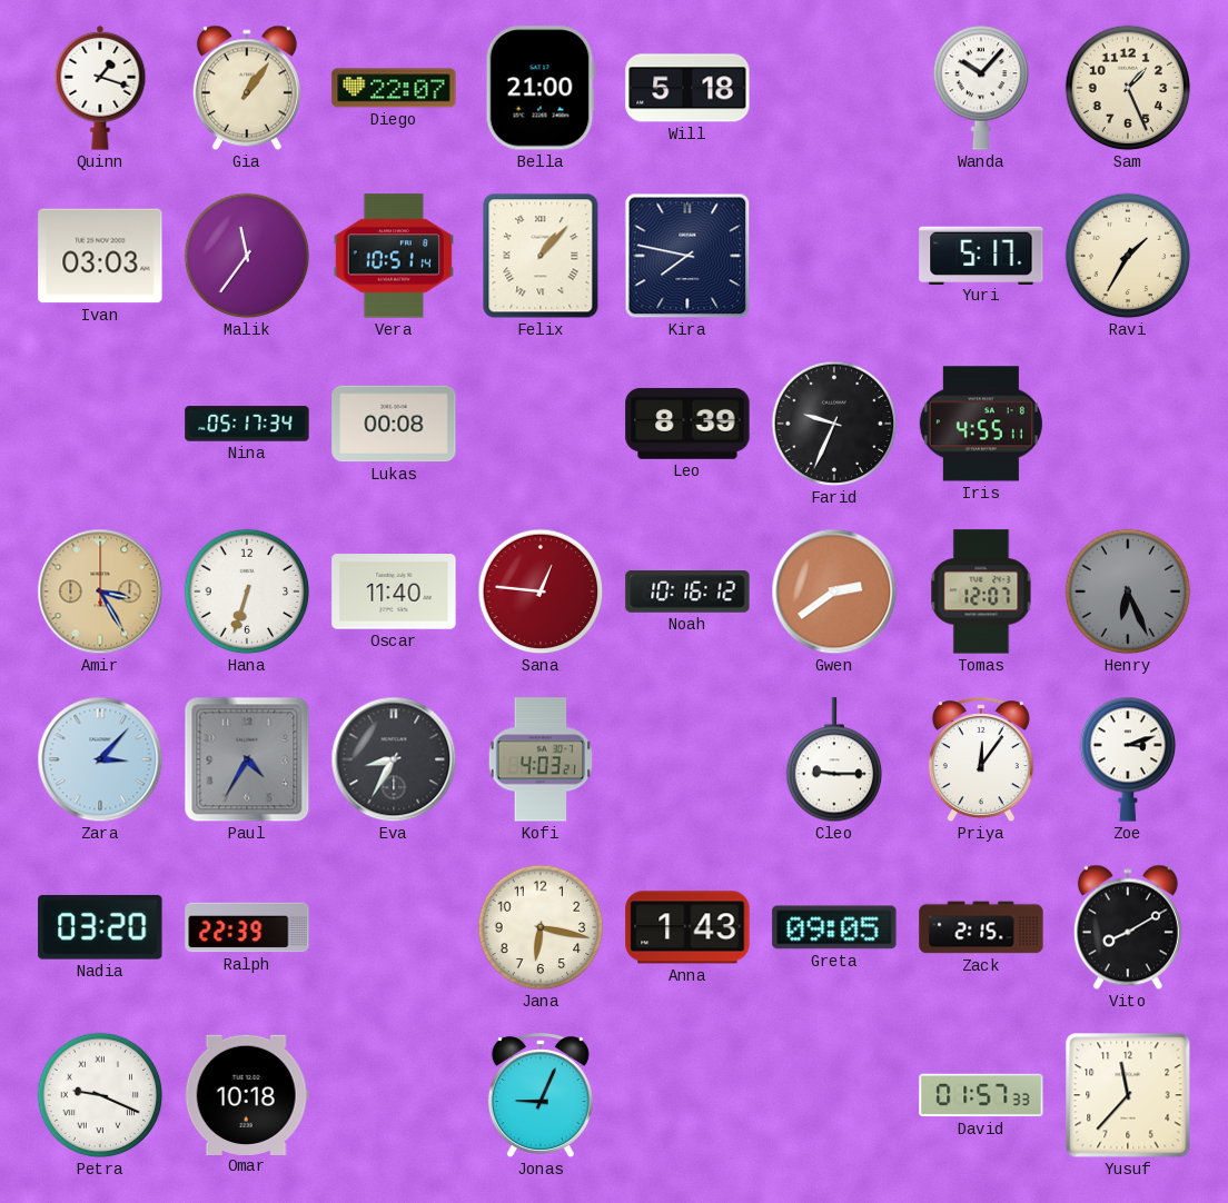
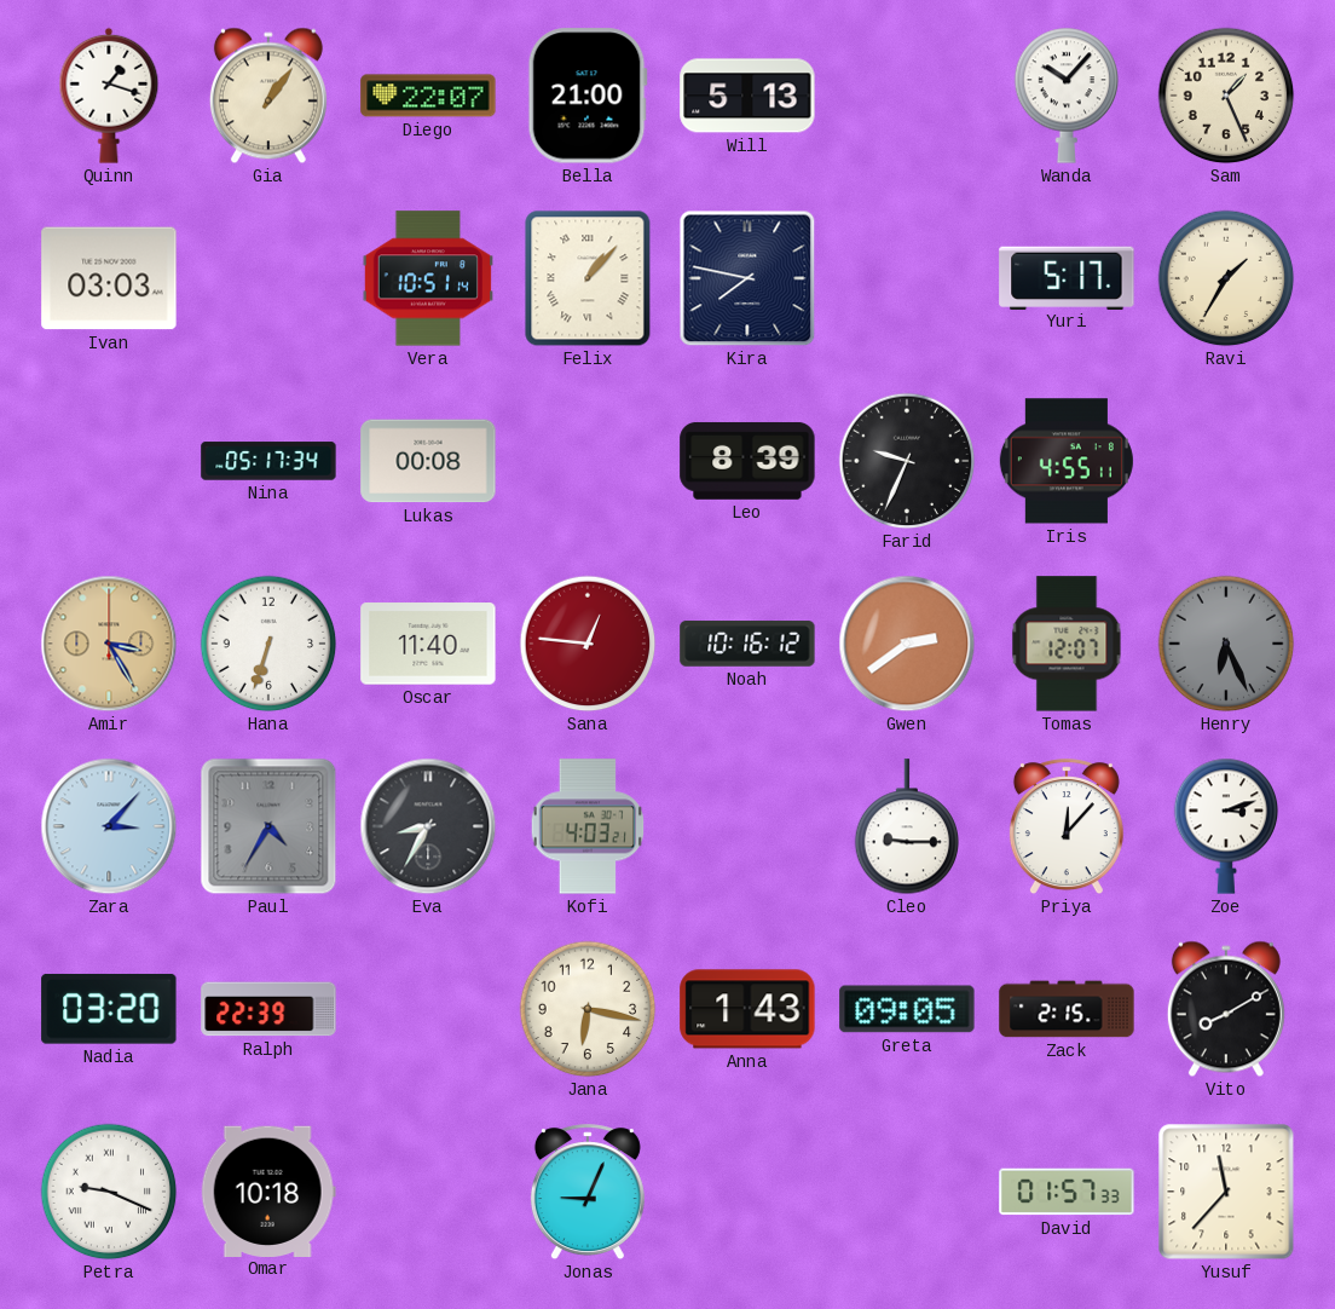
Will: 5:18 -> 5:13
Malik: 11:36 -> none
Priya: 12:06 -> 12:07
